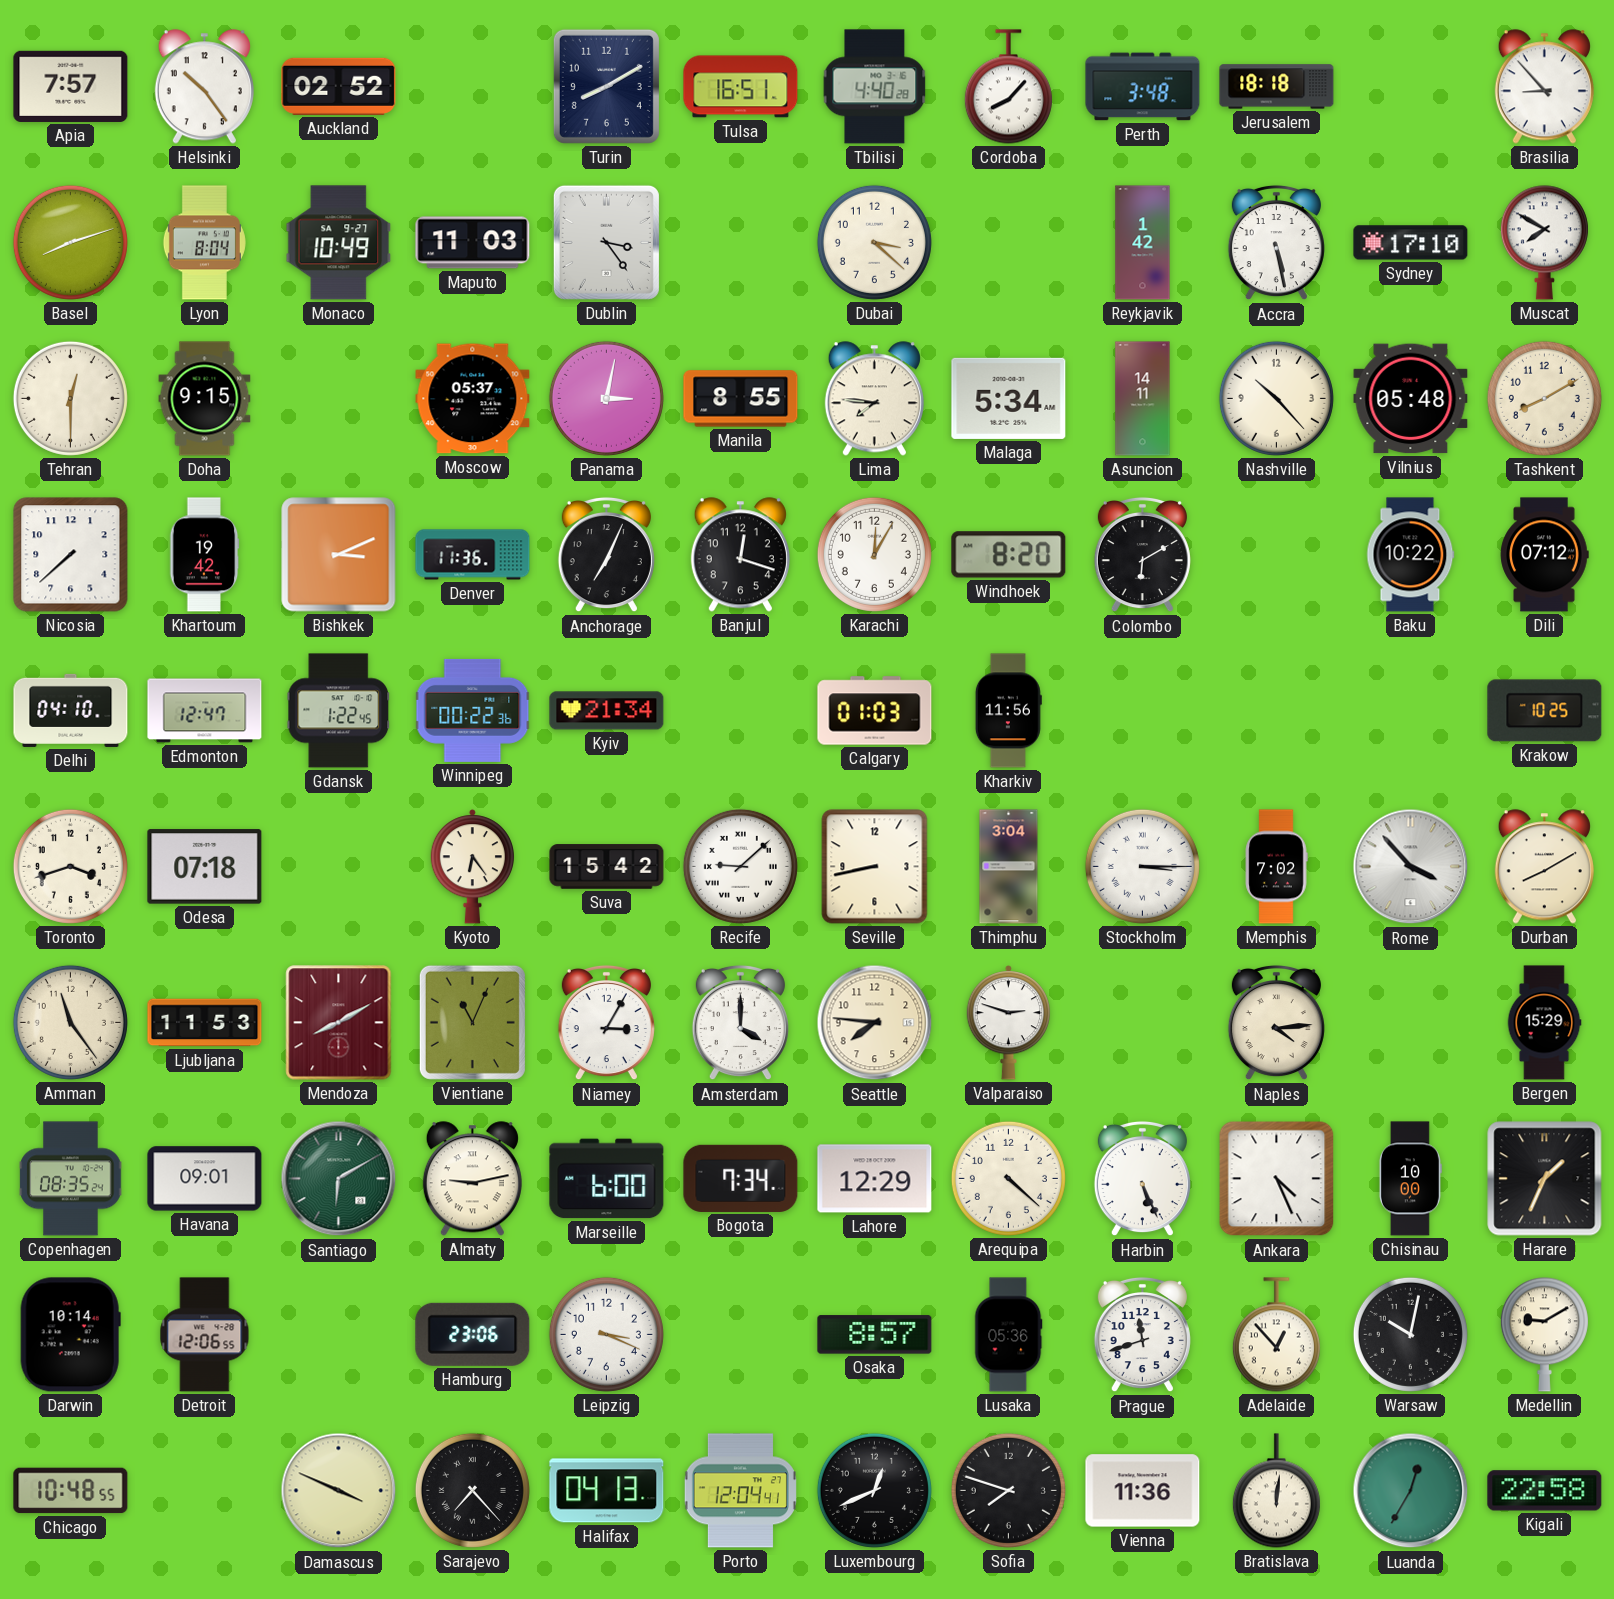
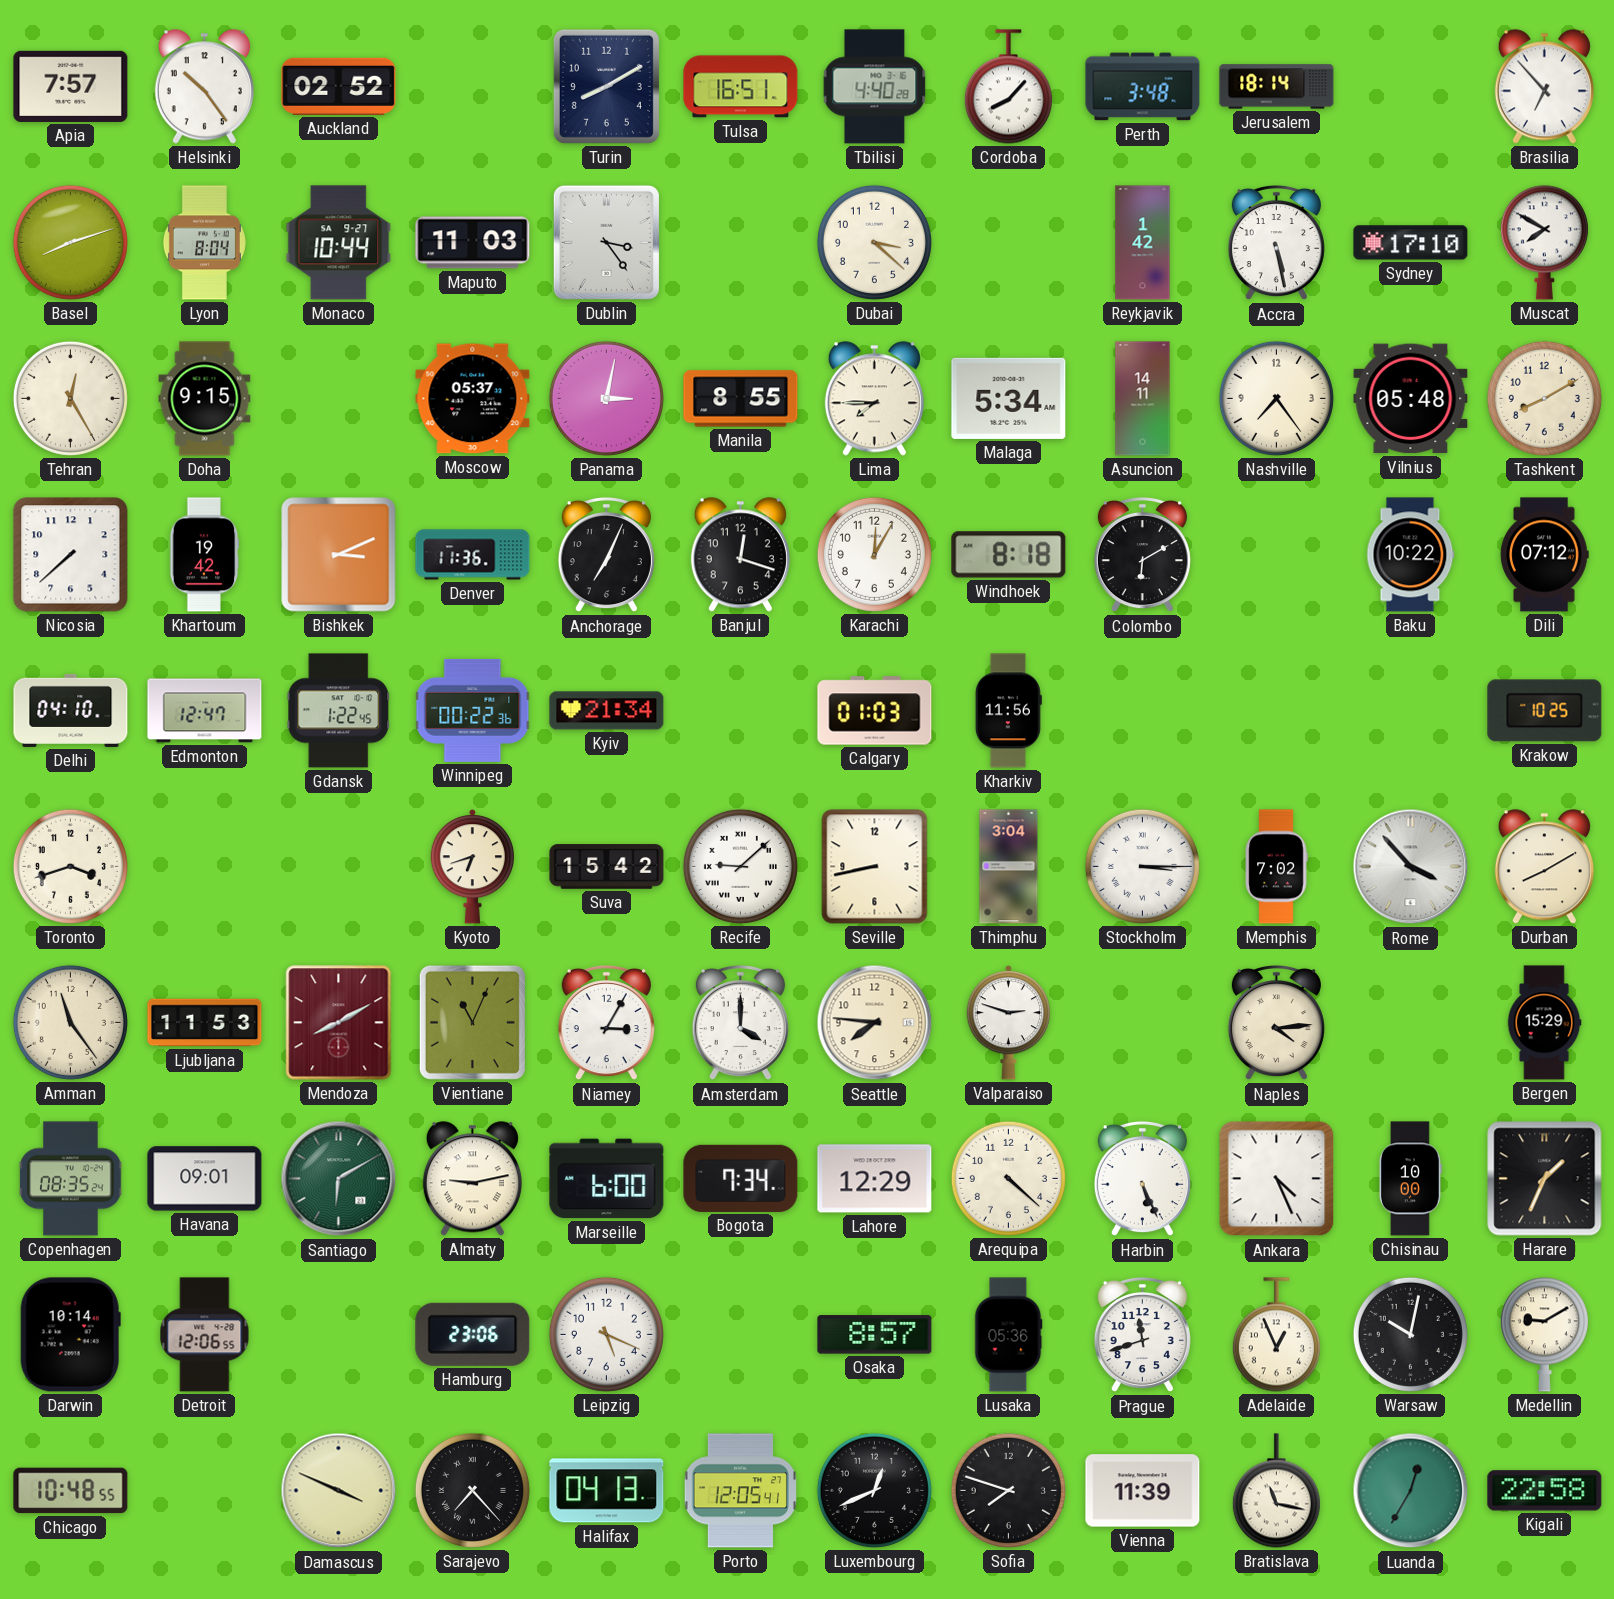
Jerusalem: 18:18 -> 18:14
Brasilia: 8:53 -> 6:53
Monaco: 10:49 -> 10:44
Tehran: 12:30 -> 12:25
Lima: 7:46 -> 7:45
Nashville: 10:23 -> 7:24
Windhoek: 8:20 -> 8:18
Odesa: 07:18 -> none
Kyoto: 6:24 -> 6:42
Leipzig: 3:19 -> 5:19
Adelaide: 12:53 -> 12:56
Porto: 12:04 -> 12:05
Vienna: 11:36 -> 11:39
Bratislava: 12:01 -> 11:17
